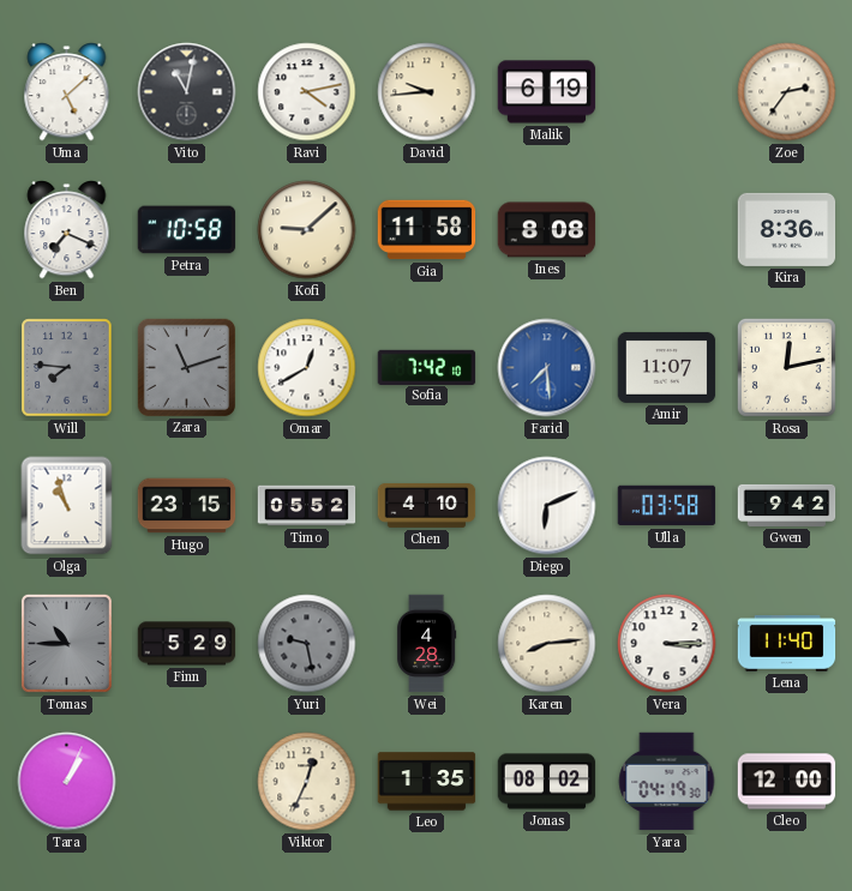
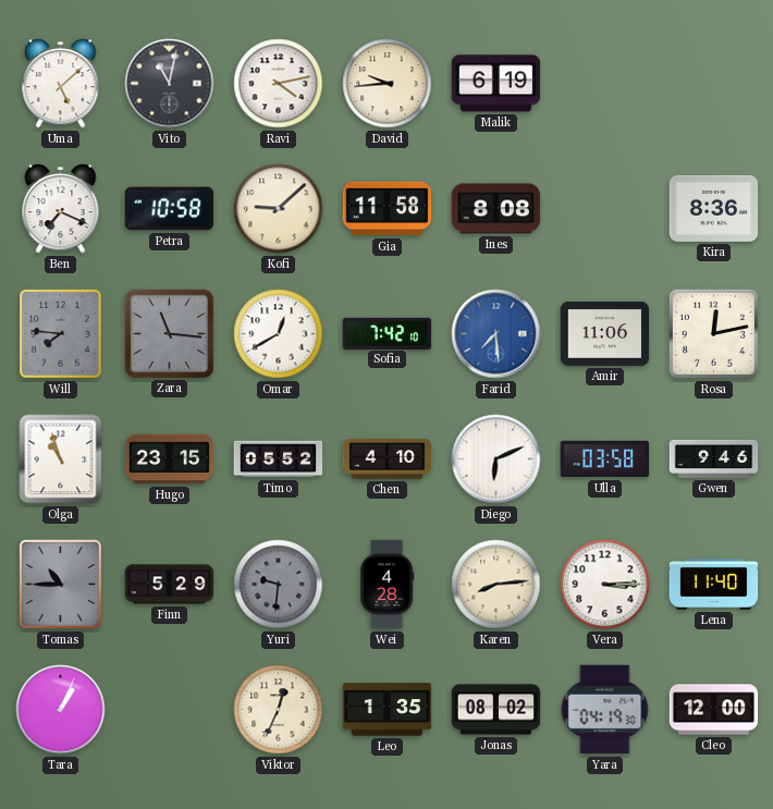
Zoe: 2:36 -> none
Zara: 11:12 -> 11:16
Amir: 11:07 -> 11:06
Gwen: 9:42 -> 9:46
Yuri: 9:28 -> 9:31
